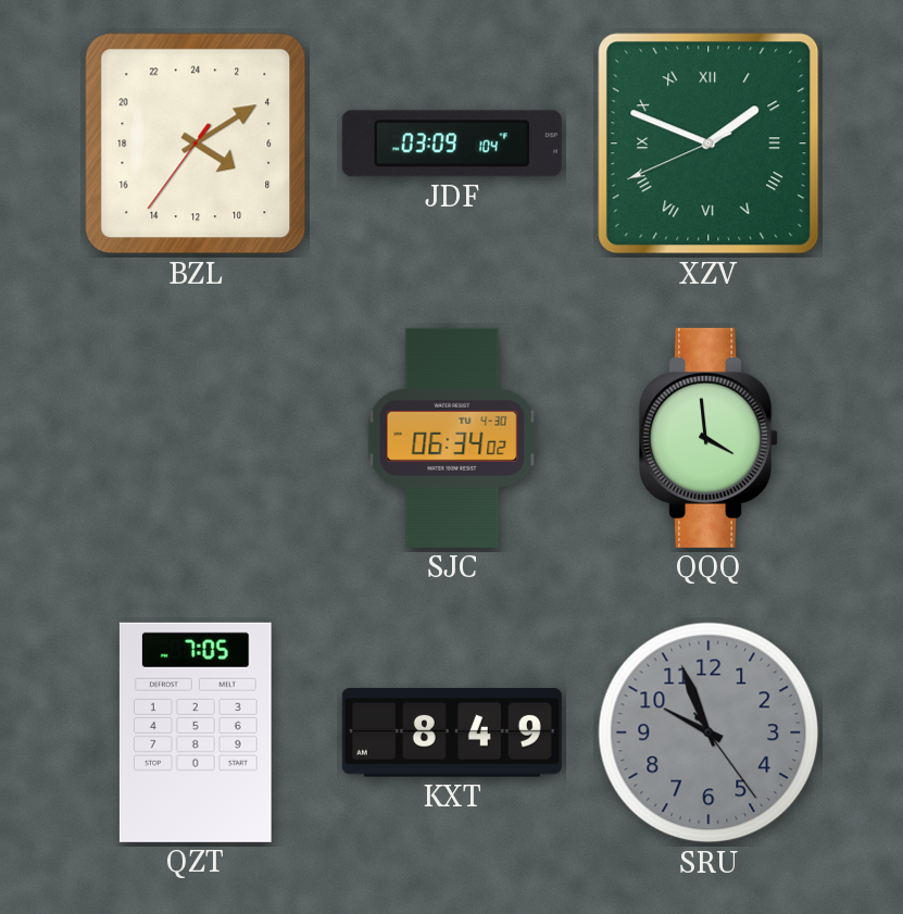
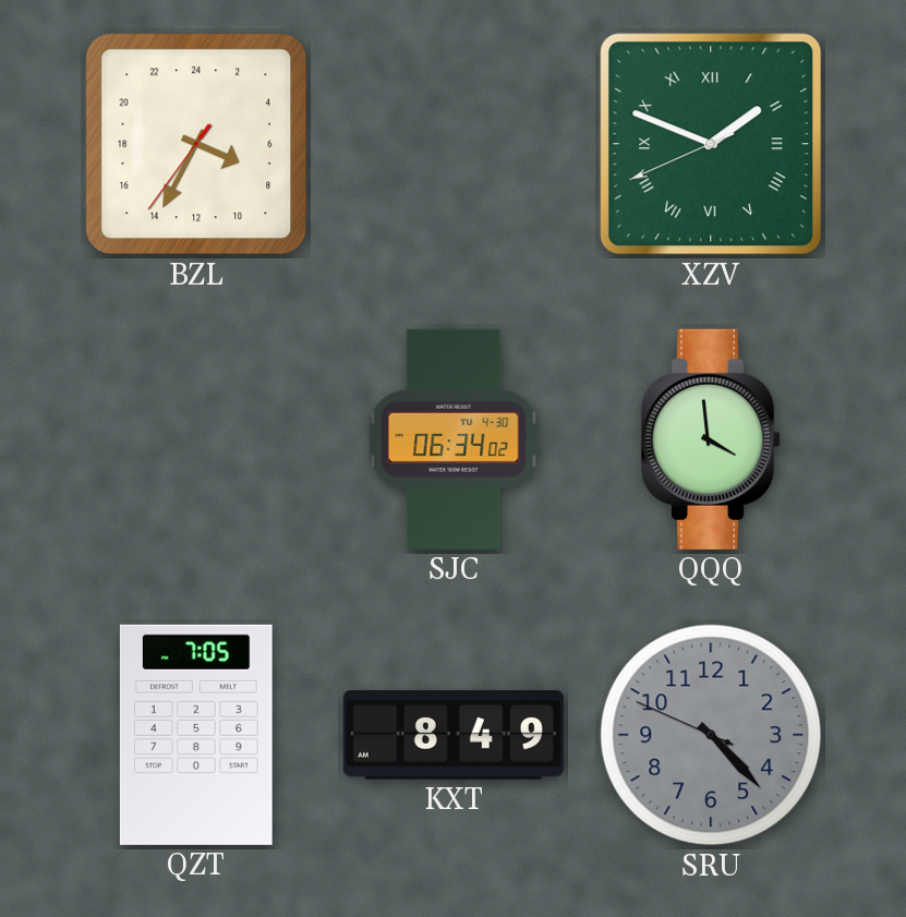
BZL: 8:09 -> 7:34
JDF: 03:09 -> none
SRU: 9:56 -> 4:22
